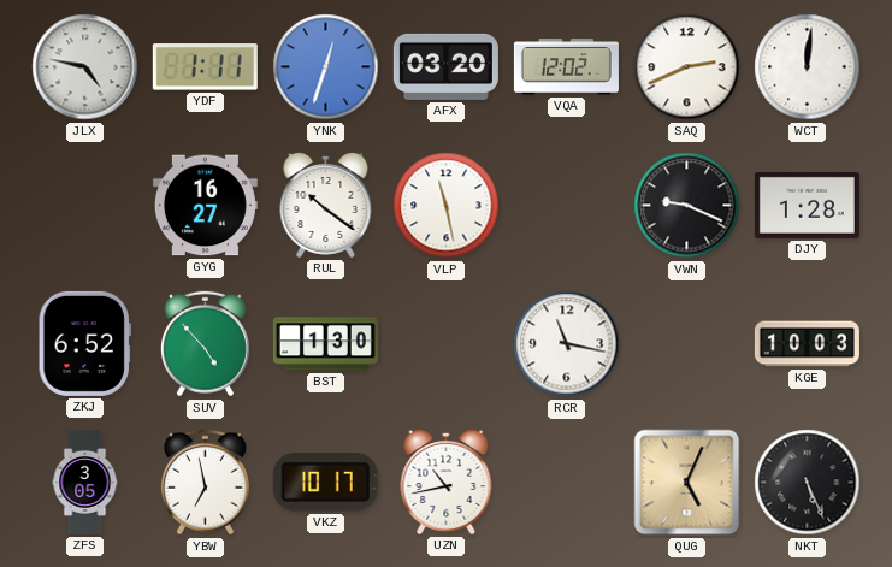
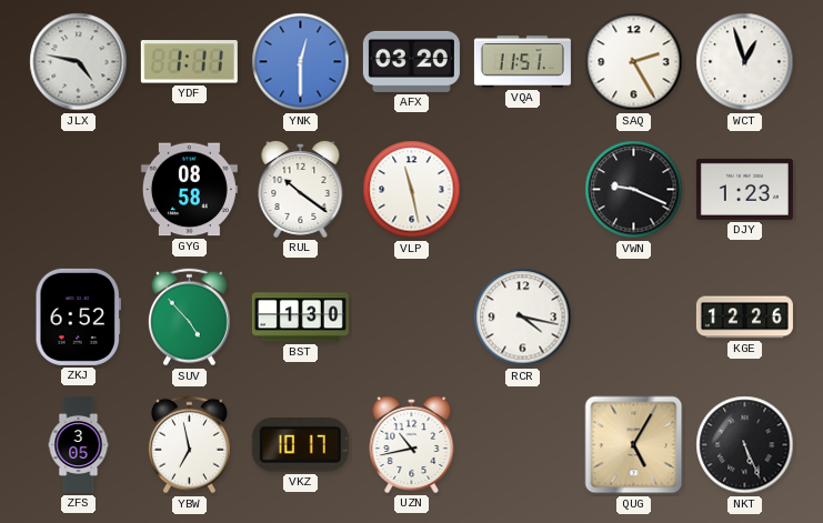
YNK: 12:33 -> 12:30
VQA: 12:02 -> 11:51
SAQ: 2:41 -> 2:25
WCT: 12:01 -> 12:57
GYG: 16:27 -> 08:58
DJY: 1:28 -> 1:23
RCR: 11:17 -> 4:17
KGE: 10:03 -> 12:26
QUG: 5:04 -> 5:05
